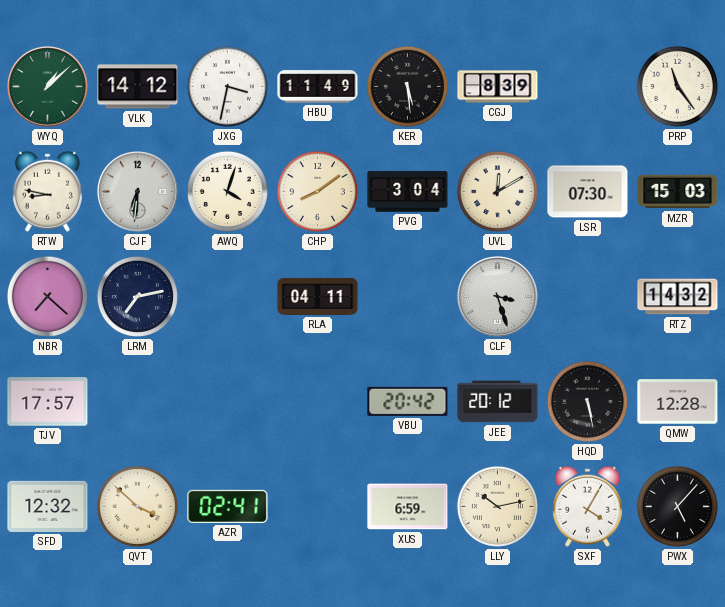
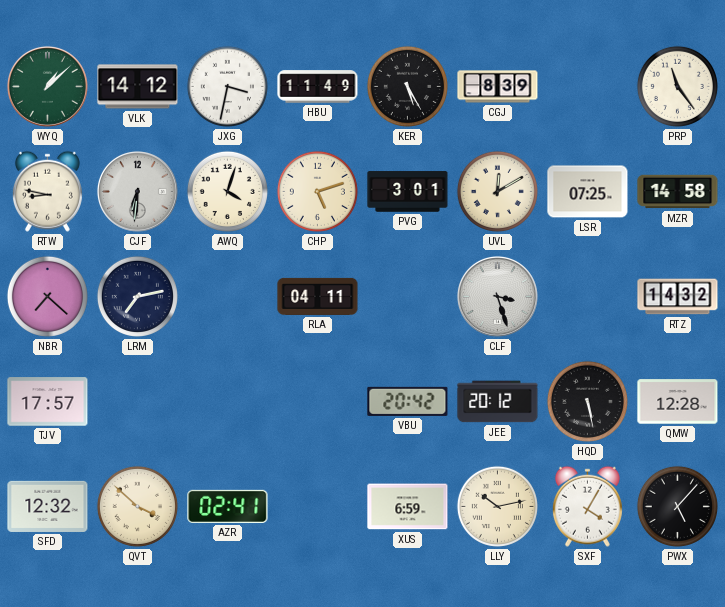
KER: 5:29 -> 5:25
CHP: 8:09 -> 5:12
PVG: 3:04 -> 3:01
LSR: 07:30 -> 07:25
MZR: 15:03 -> 14:58
